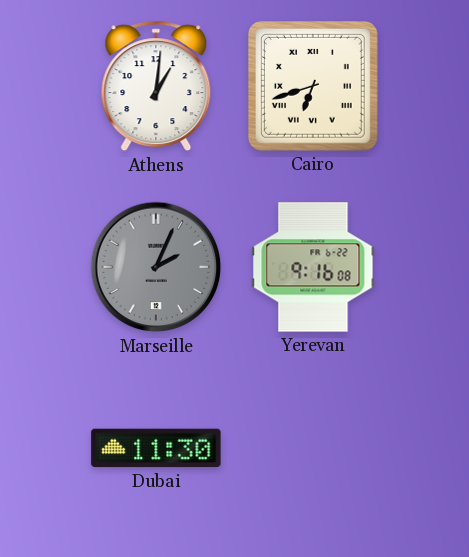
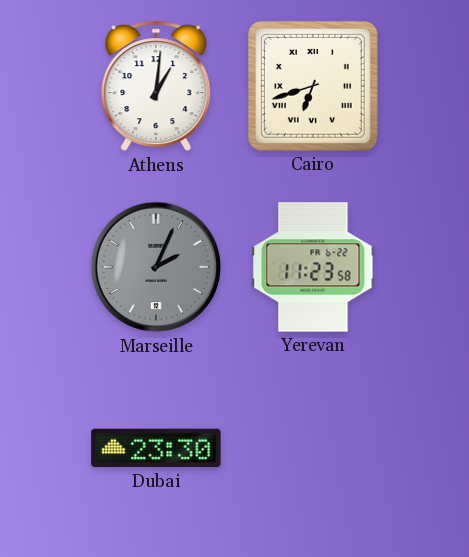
Yerevan: 9:16 -> 11:23
Dubai: 11:30 -> 23:30
